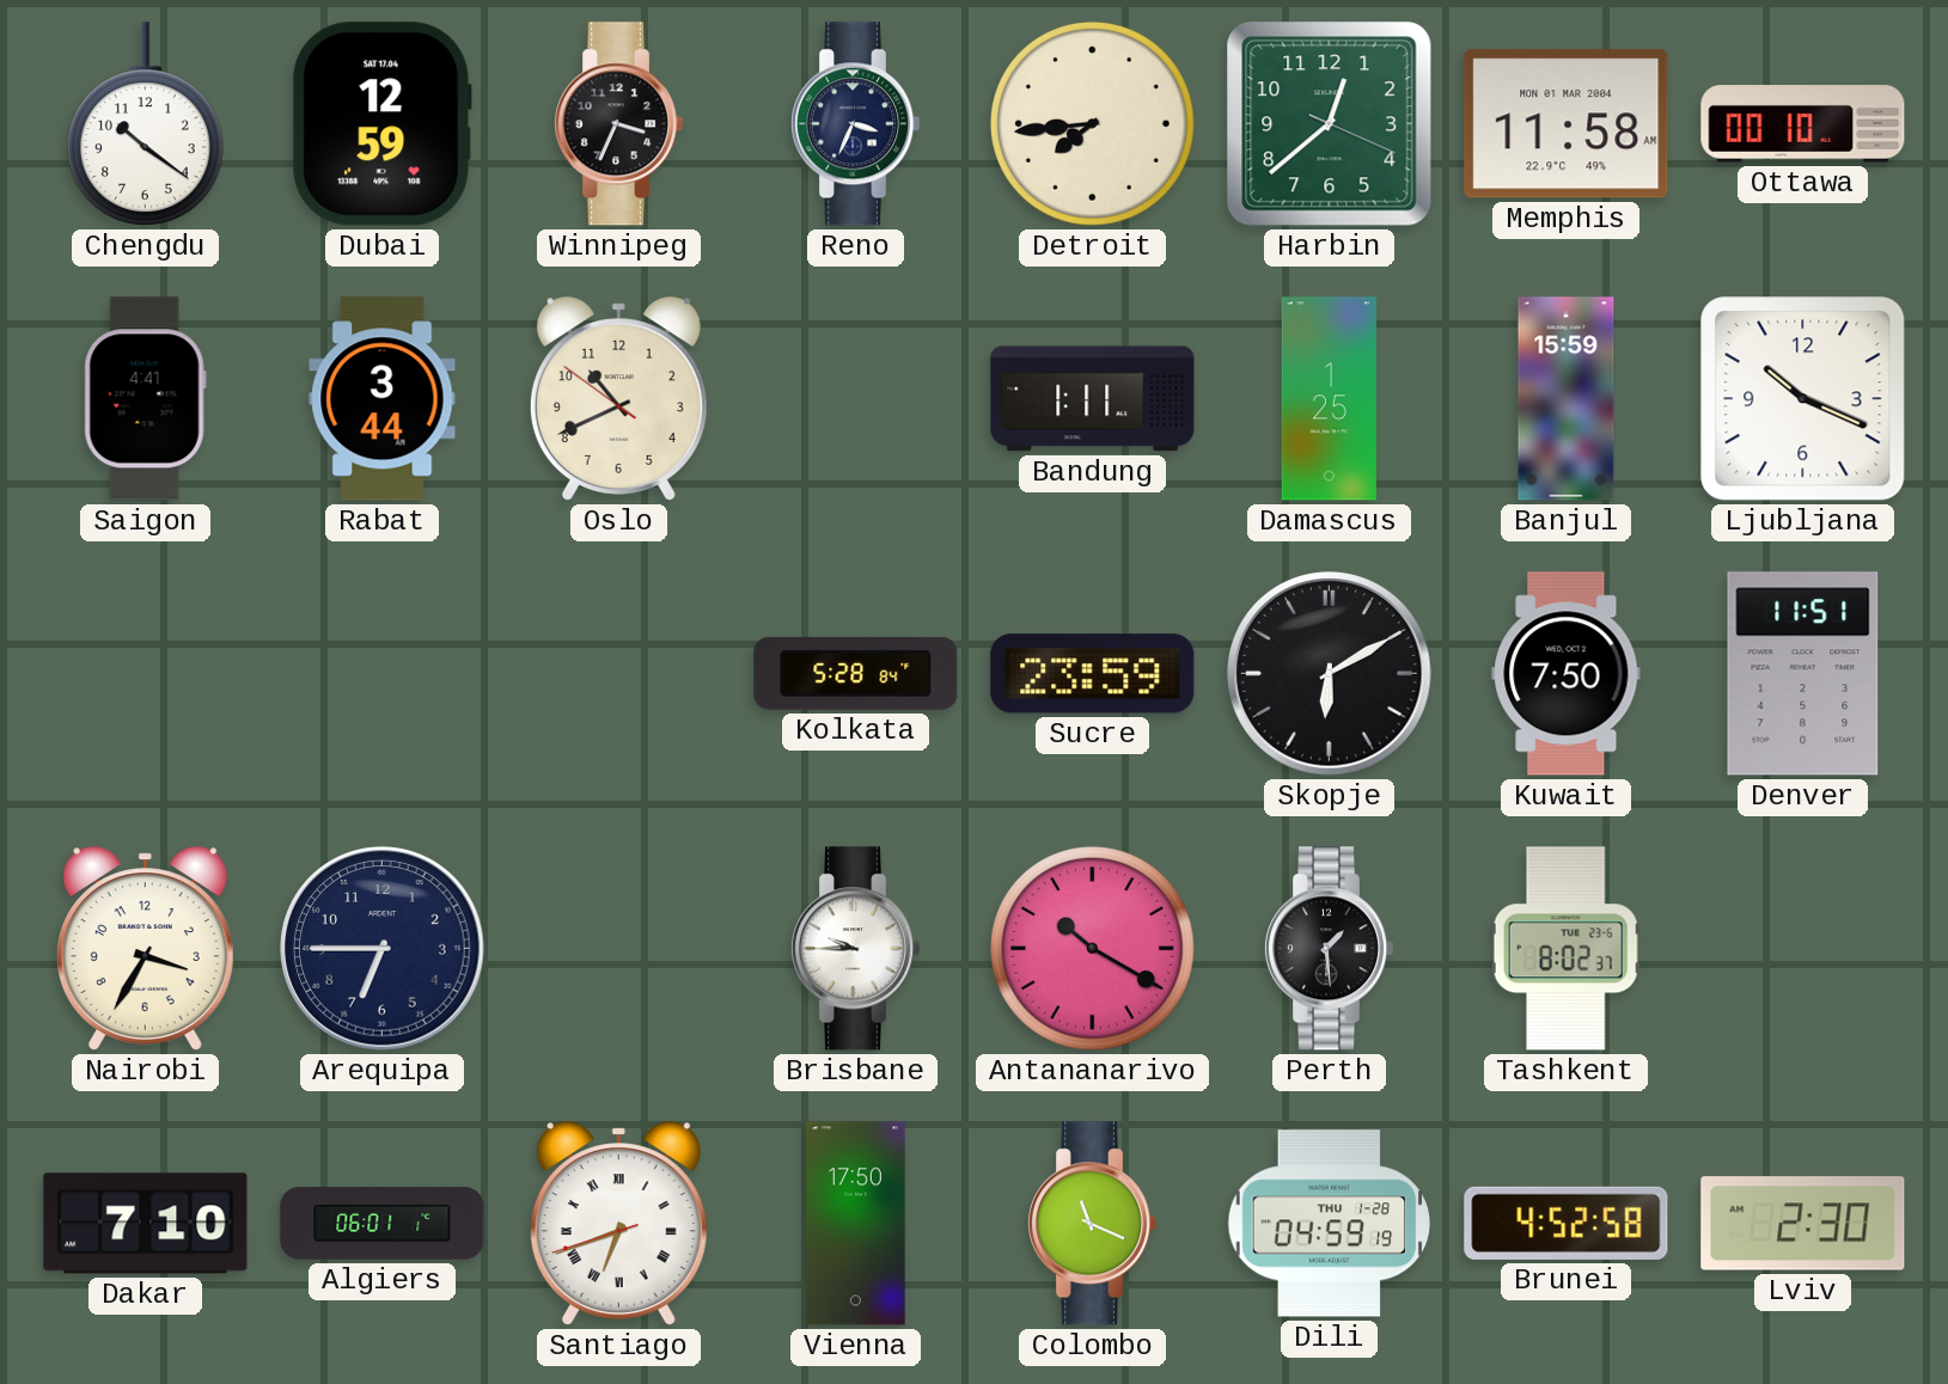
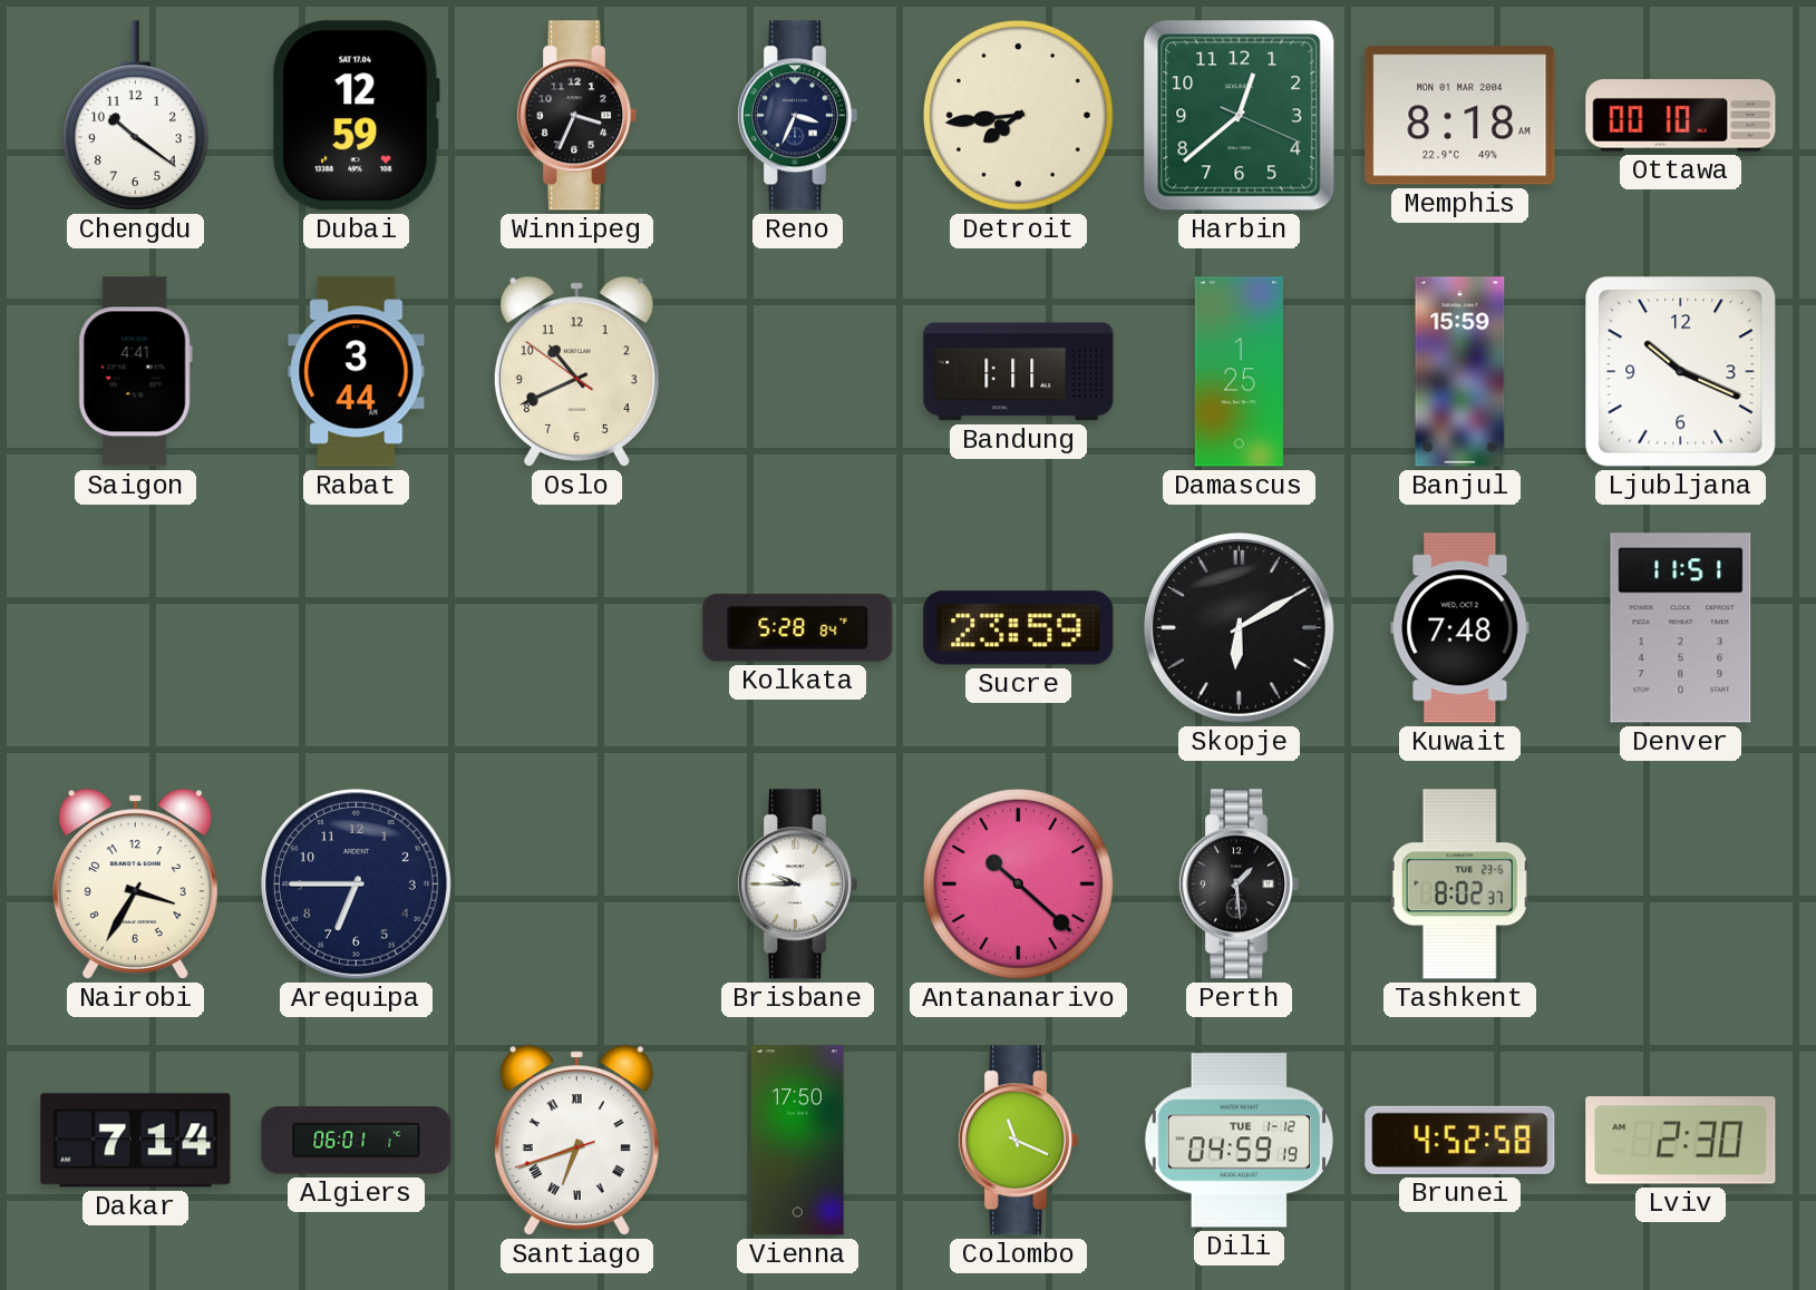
Memphis: 11:58 -> 8:18
Kuwait: 7:50 -> 7:48
Antananarivo: 10:20 -> 10:22
Dakar: 7:10 -> 7:14
Dili date: THU 1-28 -> TUE 1-12
